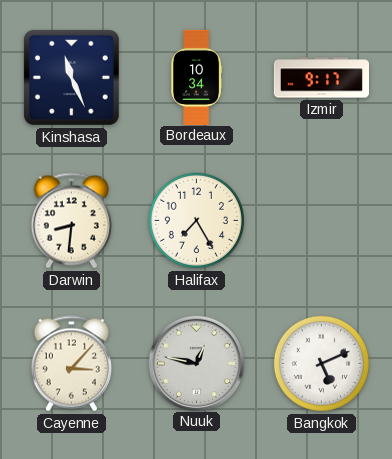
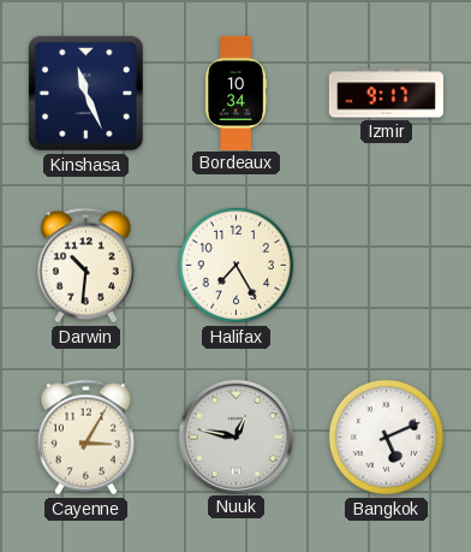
Darwin: 8:31 -> 10:31
Cayenne: 3:07 -> 3:05
